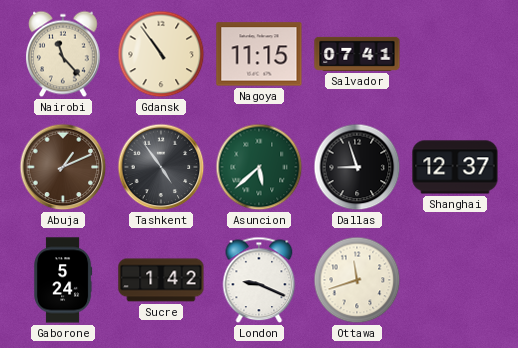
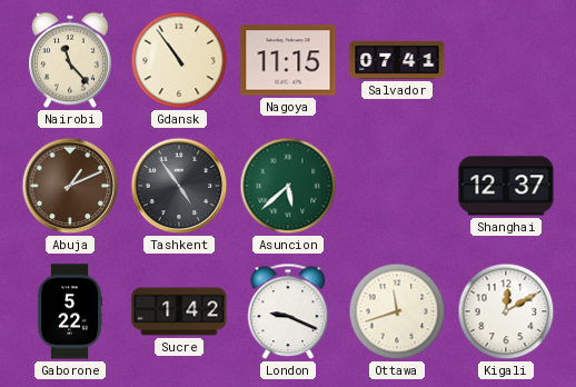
Dallas: 8:57 -> none
Gaborone: 5:24 -> 5:22
Kigali: none -> 12:10
